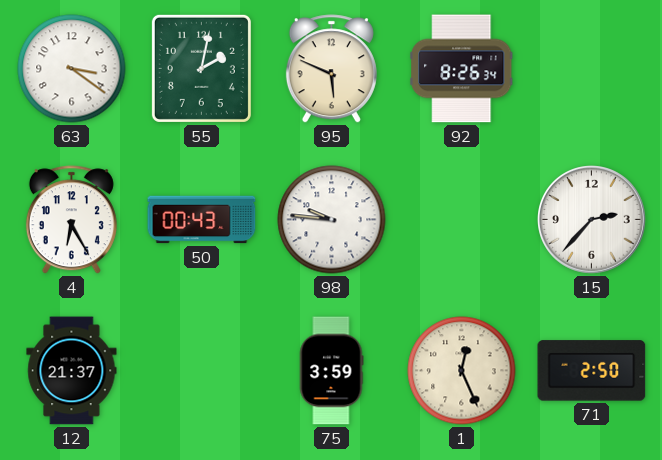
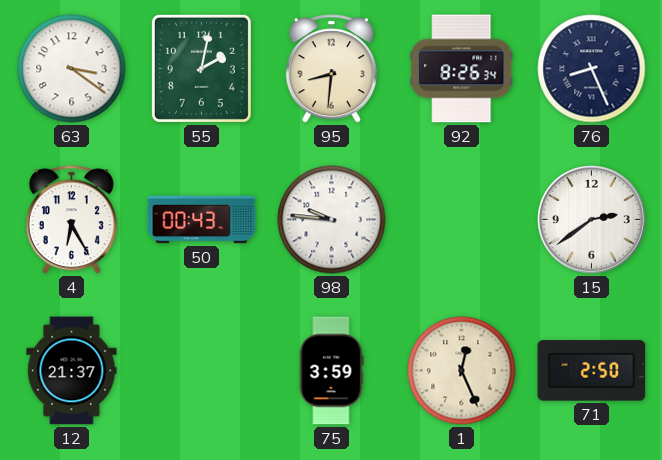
95: 5:49 -> 8:31
76: none -> 8:26
15: 2:37 -> 2:39
